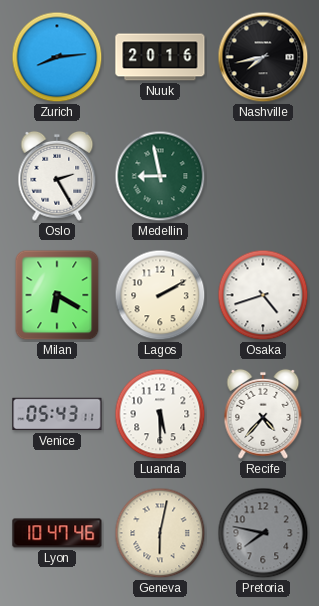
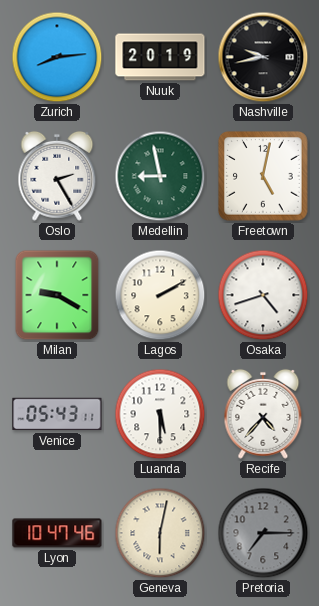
Nuuk: 20:16 -> 20:19
Nashville: 7:43 -> 9:43
Freetown: none -> 5:02
Milan: 6:20 -> 9:20
Pretoria: 7:47 -> 7:15
